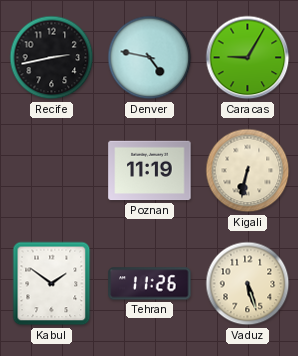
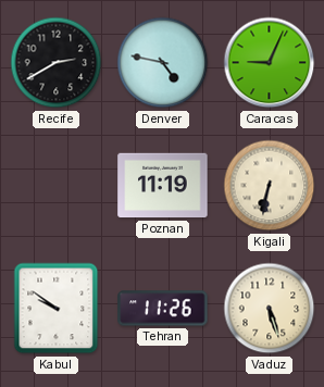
Recife: 2:43 -> 2:40
Caracas: 9:05 -> 9:04
Kabul: 1:51 -> 9:51
